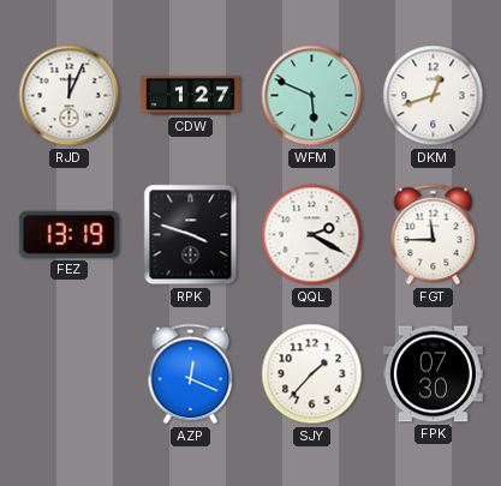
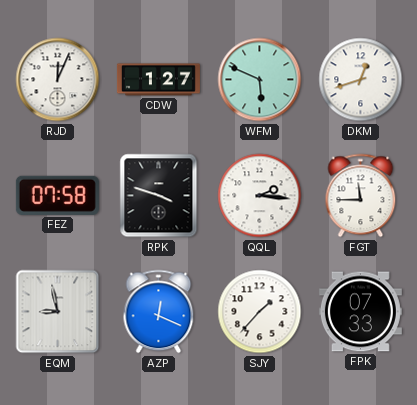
FEZ: 13:19 -> 07:58
QQL: 2:20 -> 2:16
EQM: none -> 8:58
FPK: 07:30 -> 07:33
